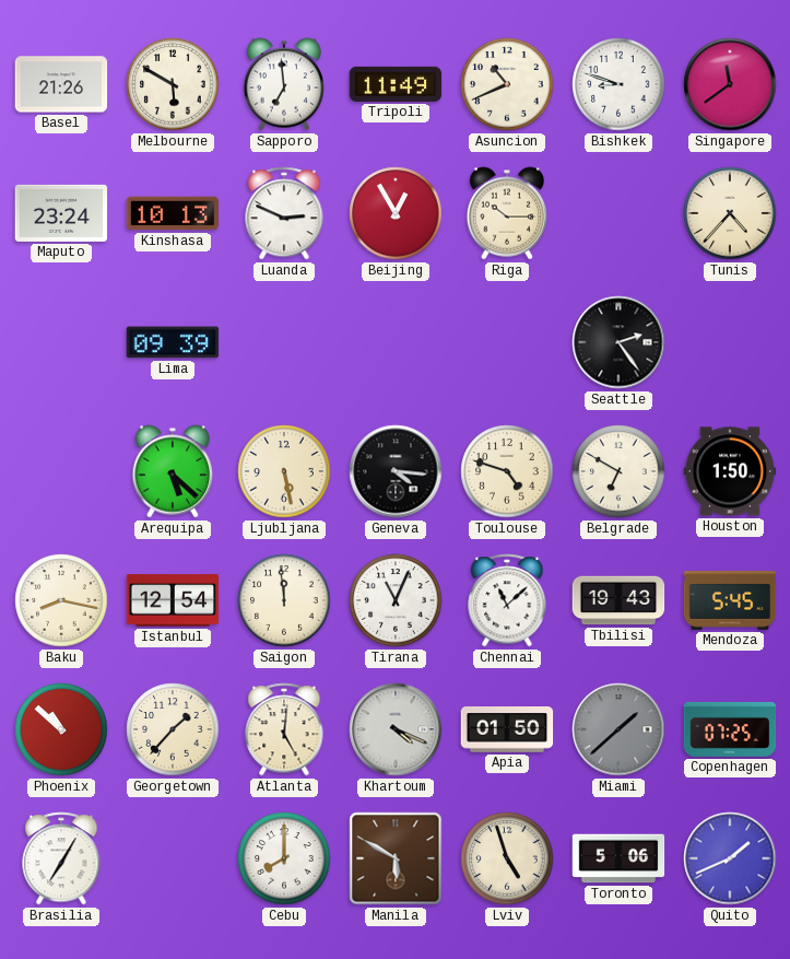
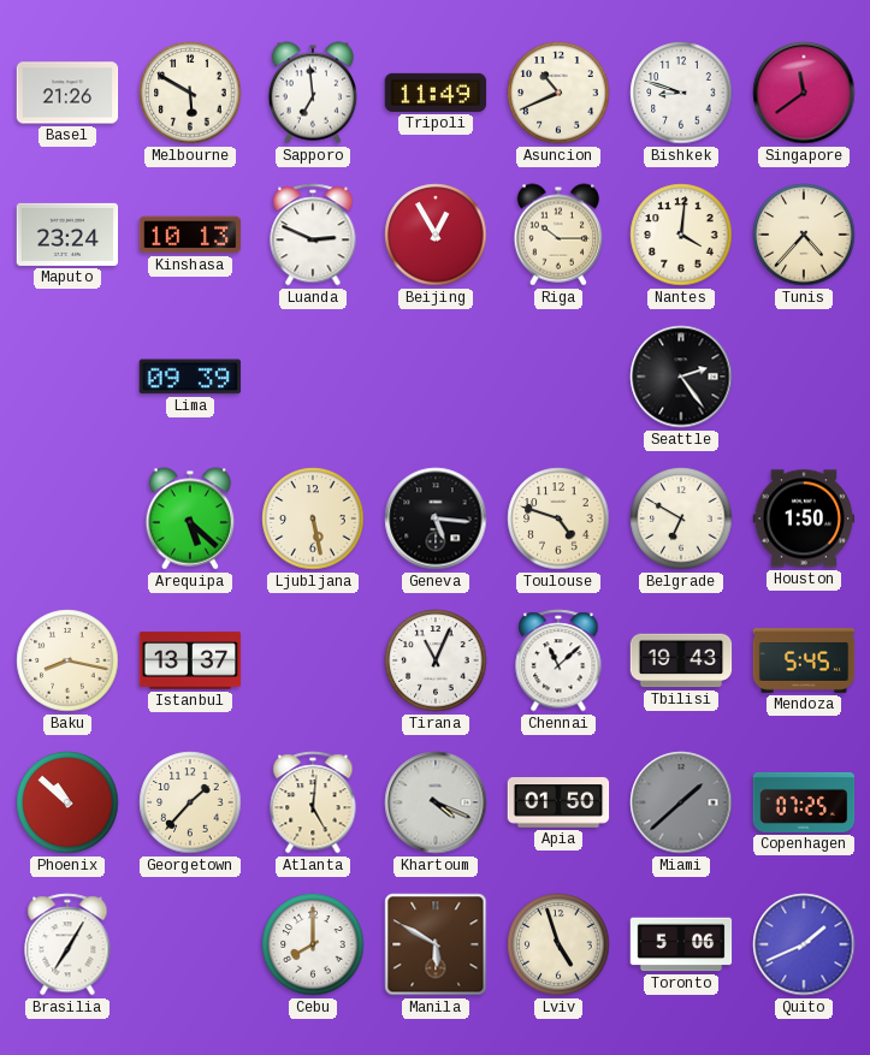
Nantes: none -> 4:01
Geneva: 4:16 -> 5:16
Istanbul: 12:54 -> 13:37
Saigon: 11:59 -> none
